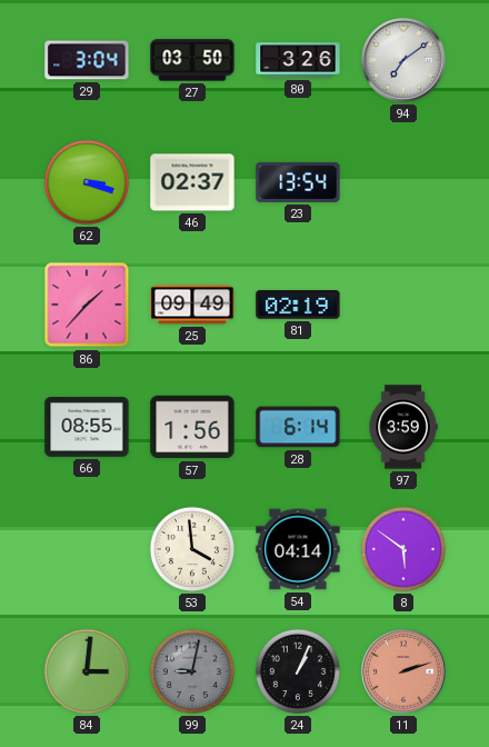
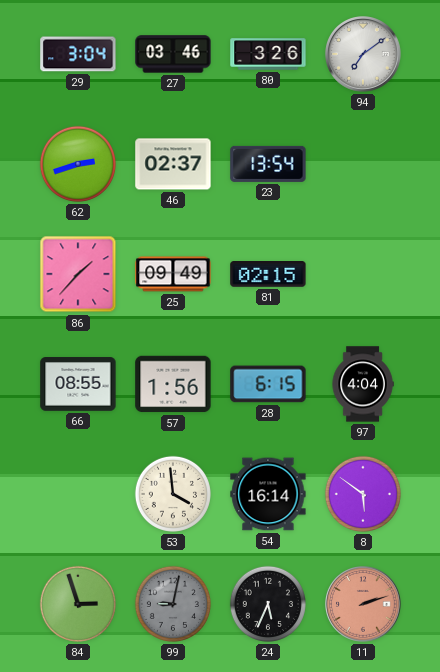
27: 03:50 -> 03:46
62: 3:18 -> 2:42
81: 02:19 -> 02:15
28: 6:14 -> 6:15
97: 3:59 -> 4:04
54: 04:14 -> 16:14
84: 3:01 -> 2:57
24: 1:04 -> 5:34
